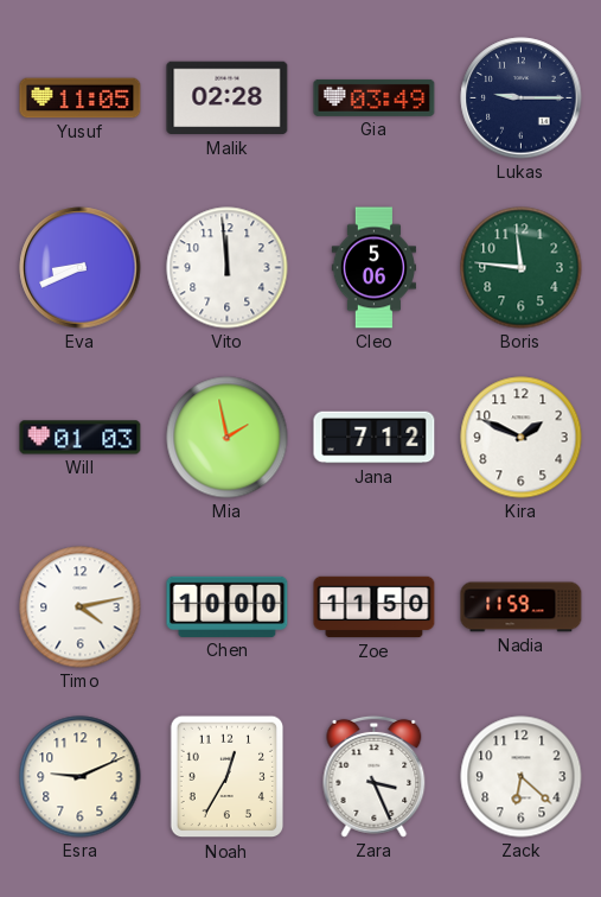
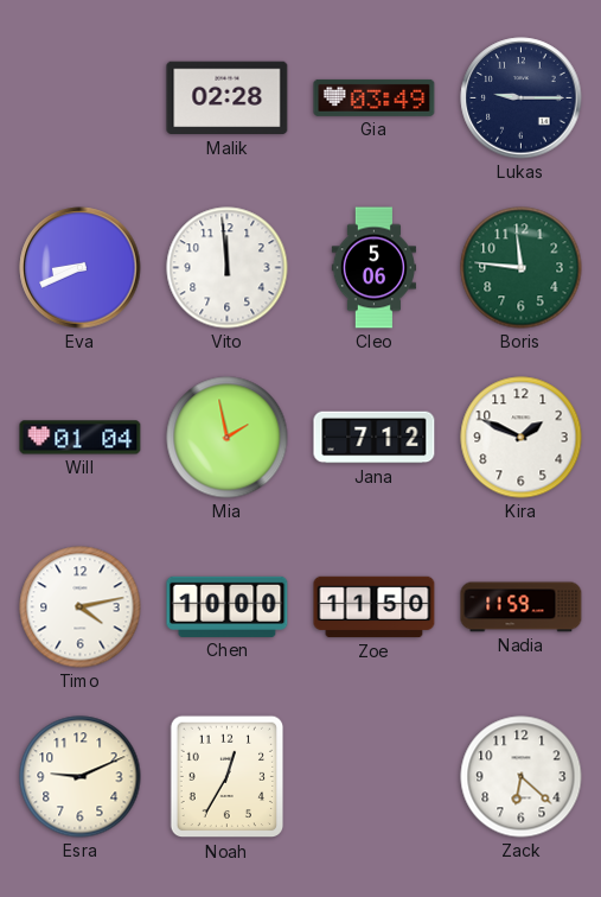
Yusuf: 11:05 -> none
Will: 01:03 -> 01:04
Zara: 3:26 -> none
